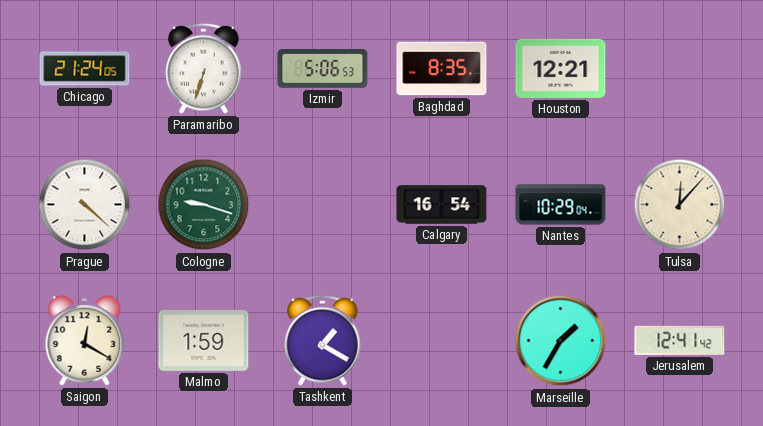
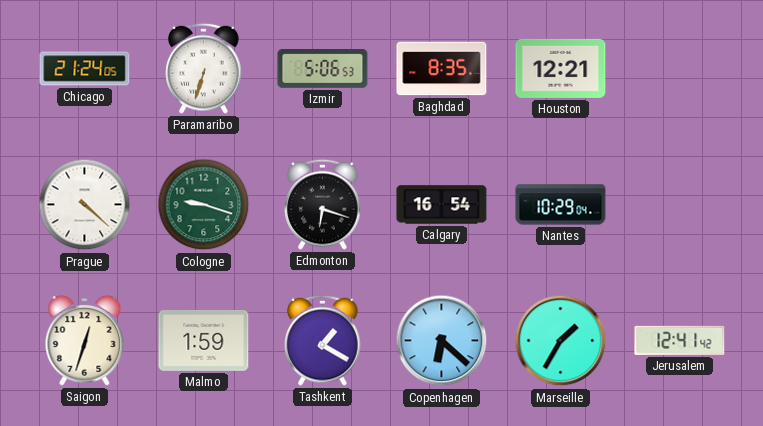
Edmonton: none -> 6:18
Tulsa: 12:07 -> none
Saigon: 12:20 -> 12:33
Copenhagen: none -> 6:22
